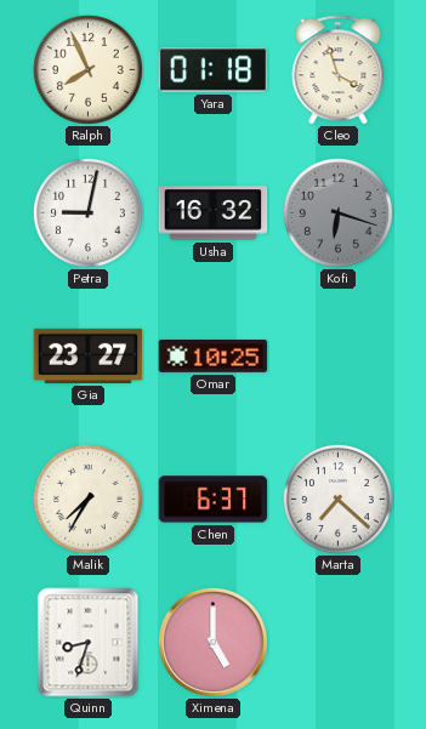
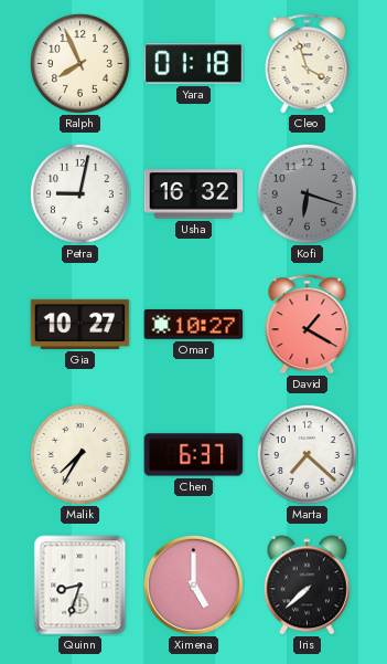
Gia: 23:27 -> 10:27
Omar: 10:25 -> 10:27
David: none -> 1:20
Iris: none -> 7:38
